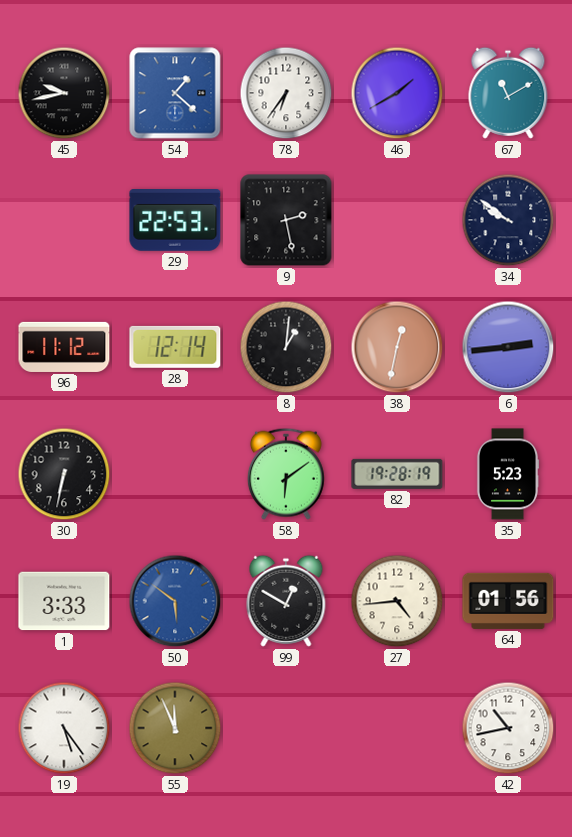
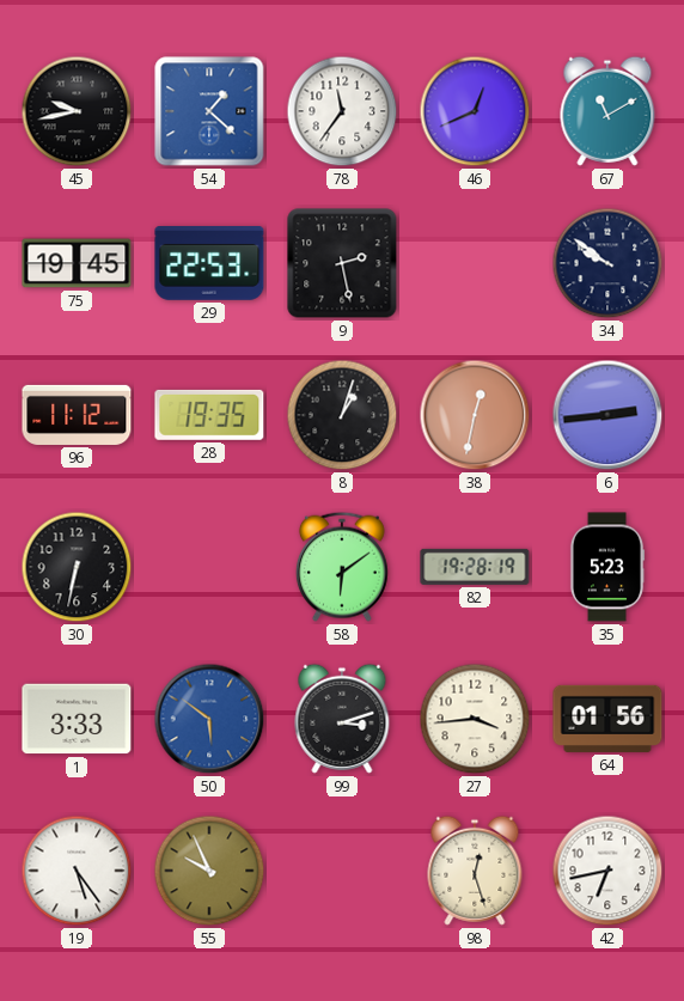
78: 6:36 -> 11:36
46: 1:40 -> 12:41
75: none -> 19:45
28: 12:14 -> 19:35
8: 1:01 -> 1:03
99: 12:50 -> 3:12
27: 4:44 -> 3:44
55: 11:56 -> 9:56
98: none -> 12:27
42: 10:43 -> 6:43
